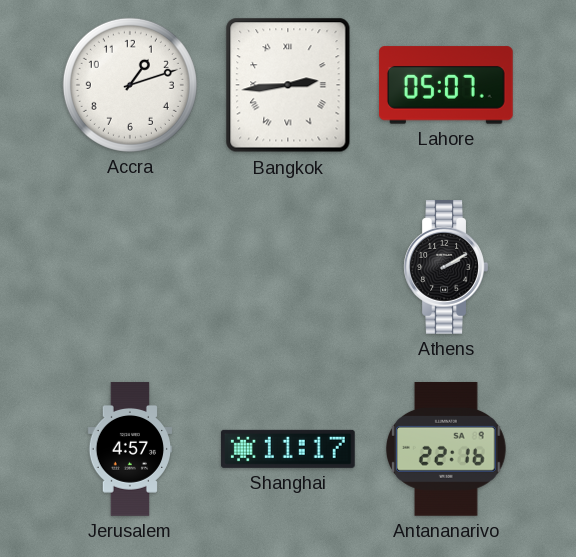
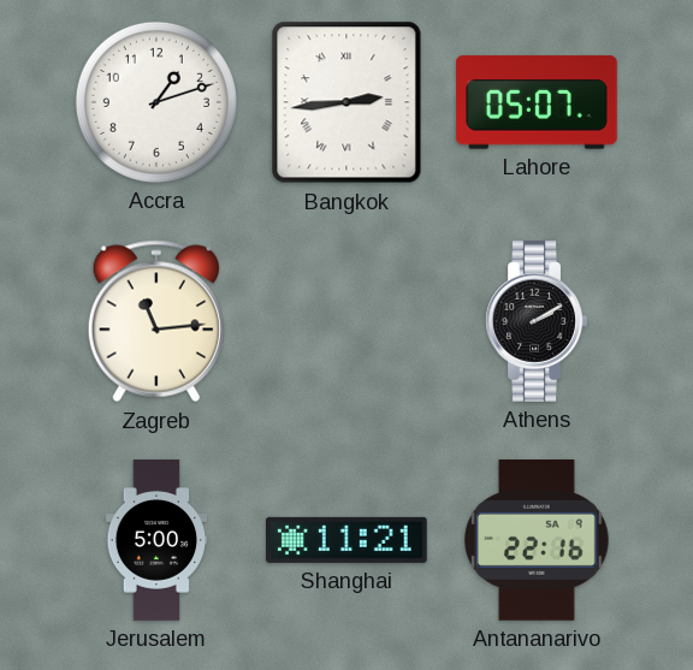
Zagreb: none -> 11:14
Jerusalem: 4:57 -> 5:00
Shanghai: 11:17 -> 11:21
